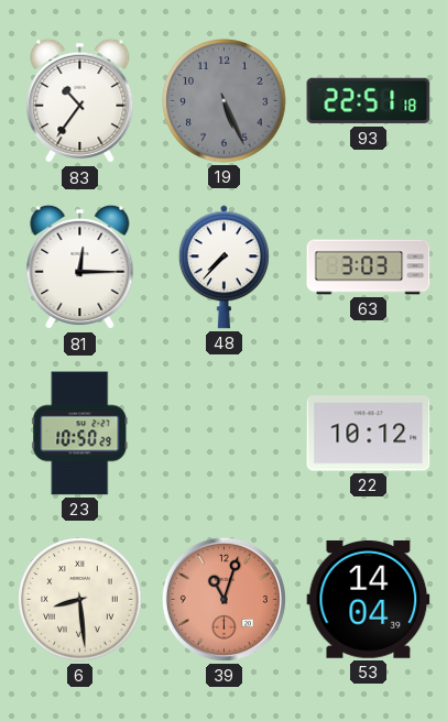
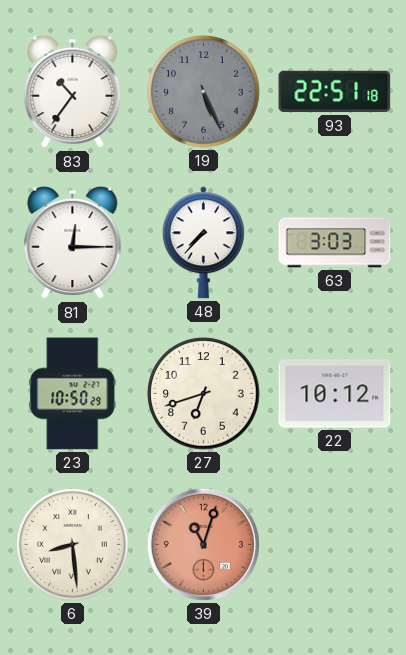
27: none -> 6:42
53: 14:04 -> none
